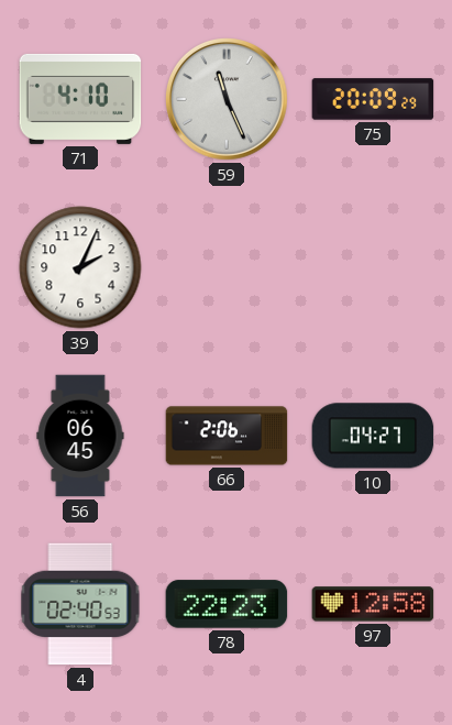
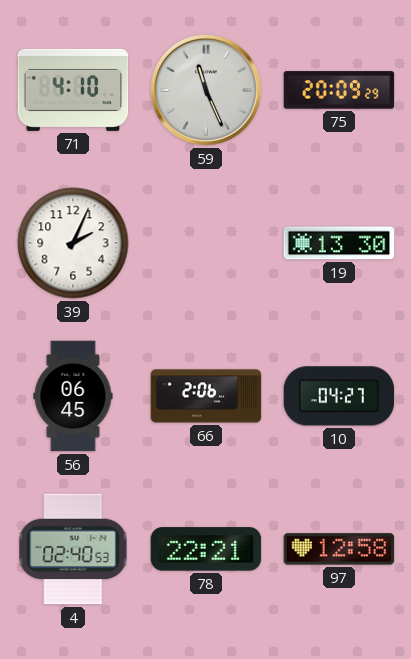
19: none -> 13:30
78: 22:23 -> 22:21
